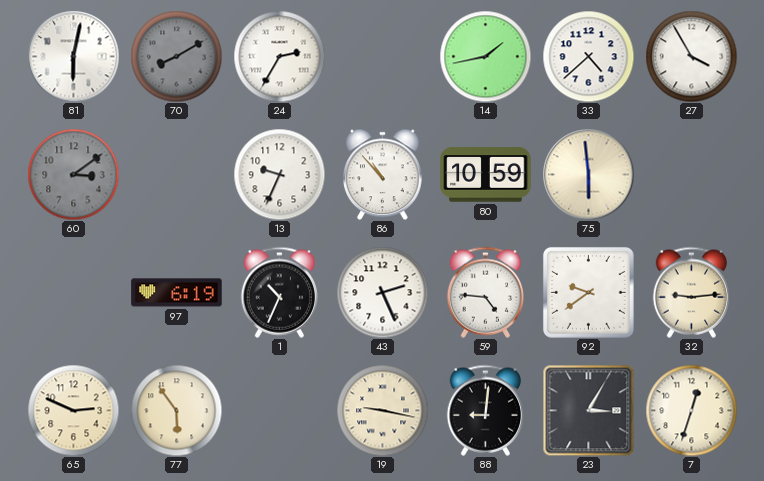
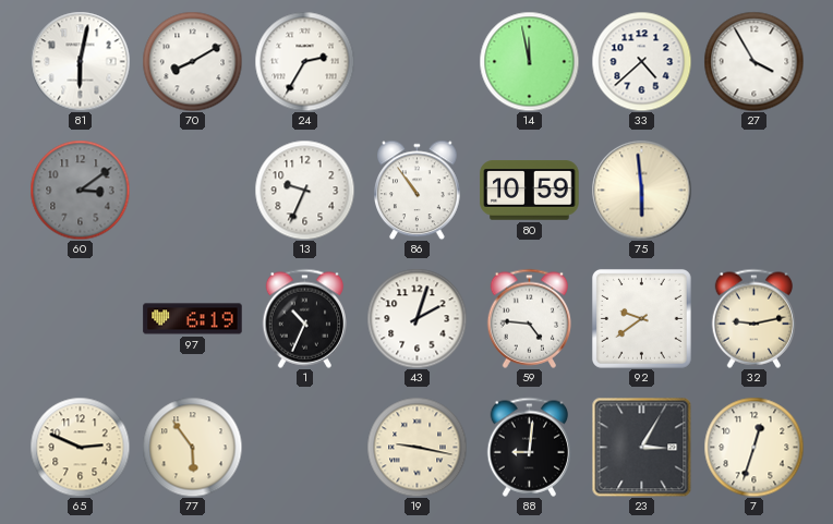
70 dial: grey -> white
14: 1:43 -> 11:58
86: 10:53 -> 10:54
43: 2:26 -> 2:03
32: 9:14 -> 9:13
